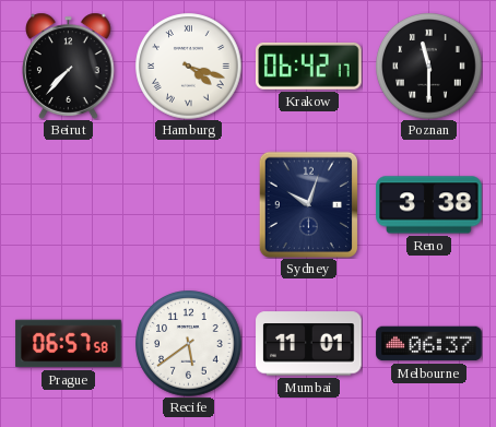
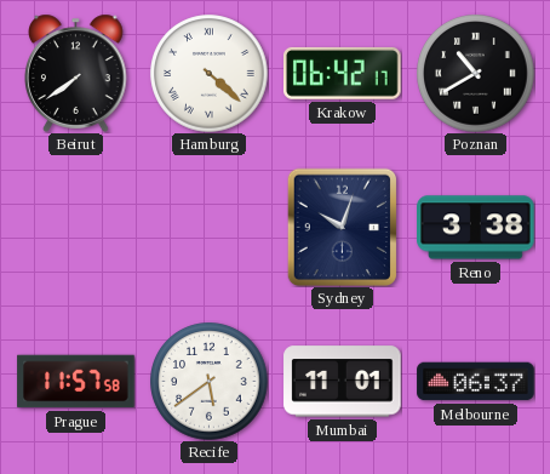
Beirut: 7:37 -> 7:39
Hamburg: 4:18 -> 4:22
Poznan: 11:30 -> 10:40
Prague: 06:57 -> 11:57
